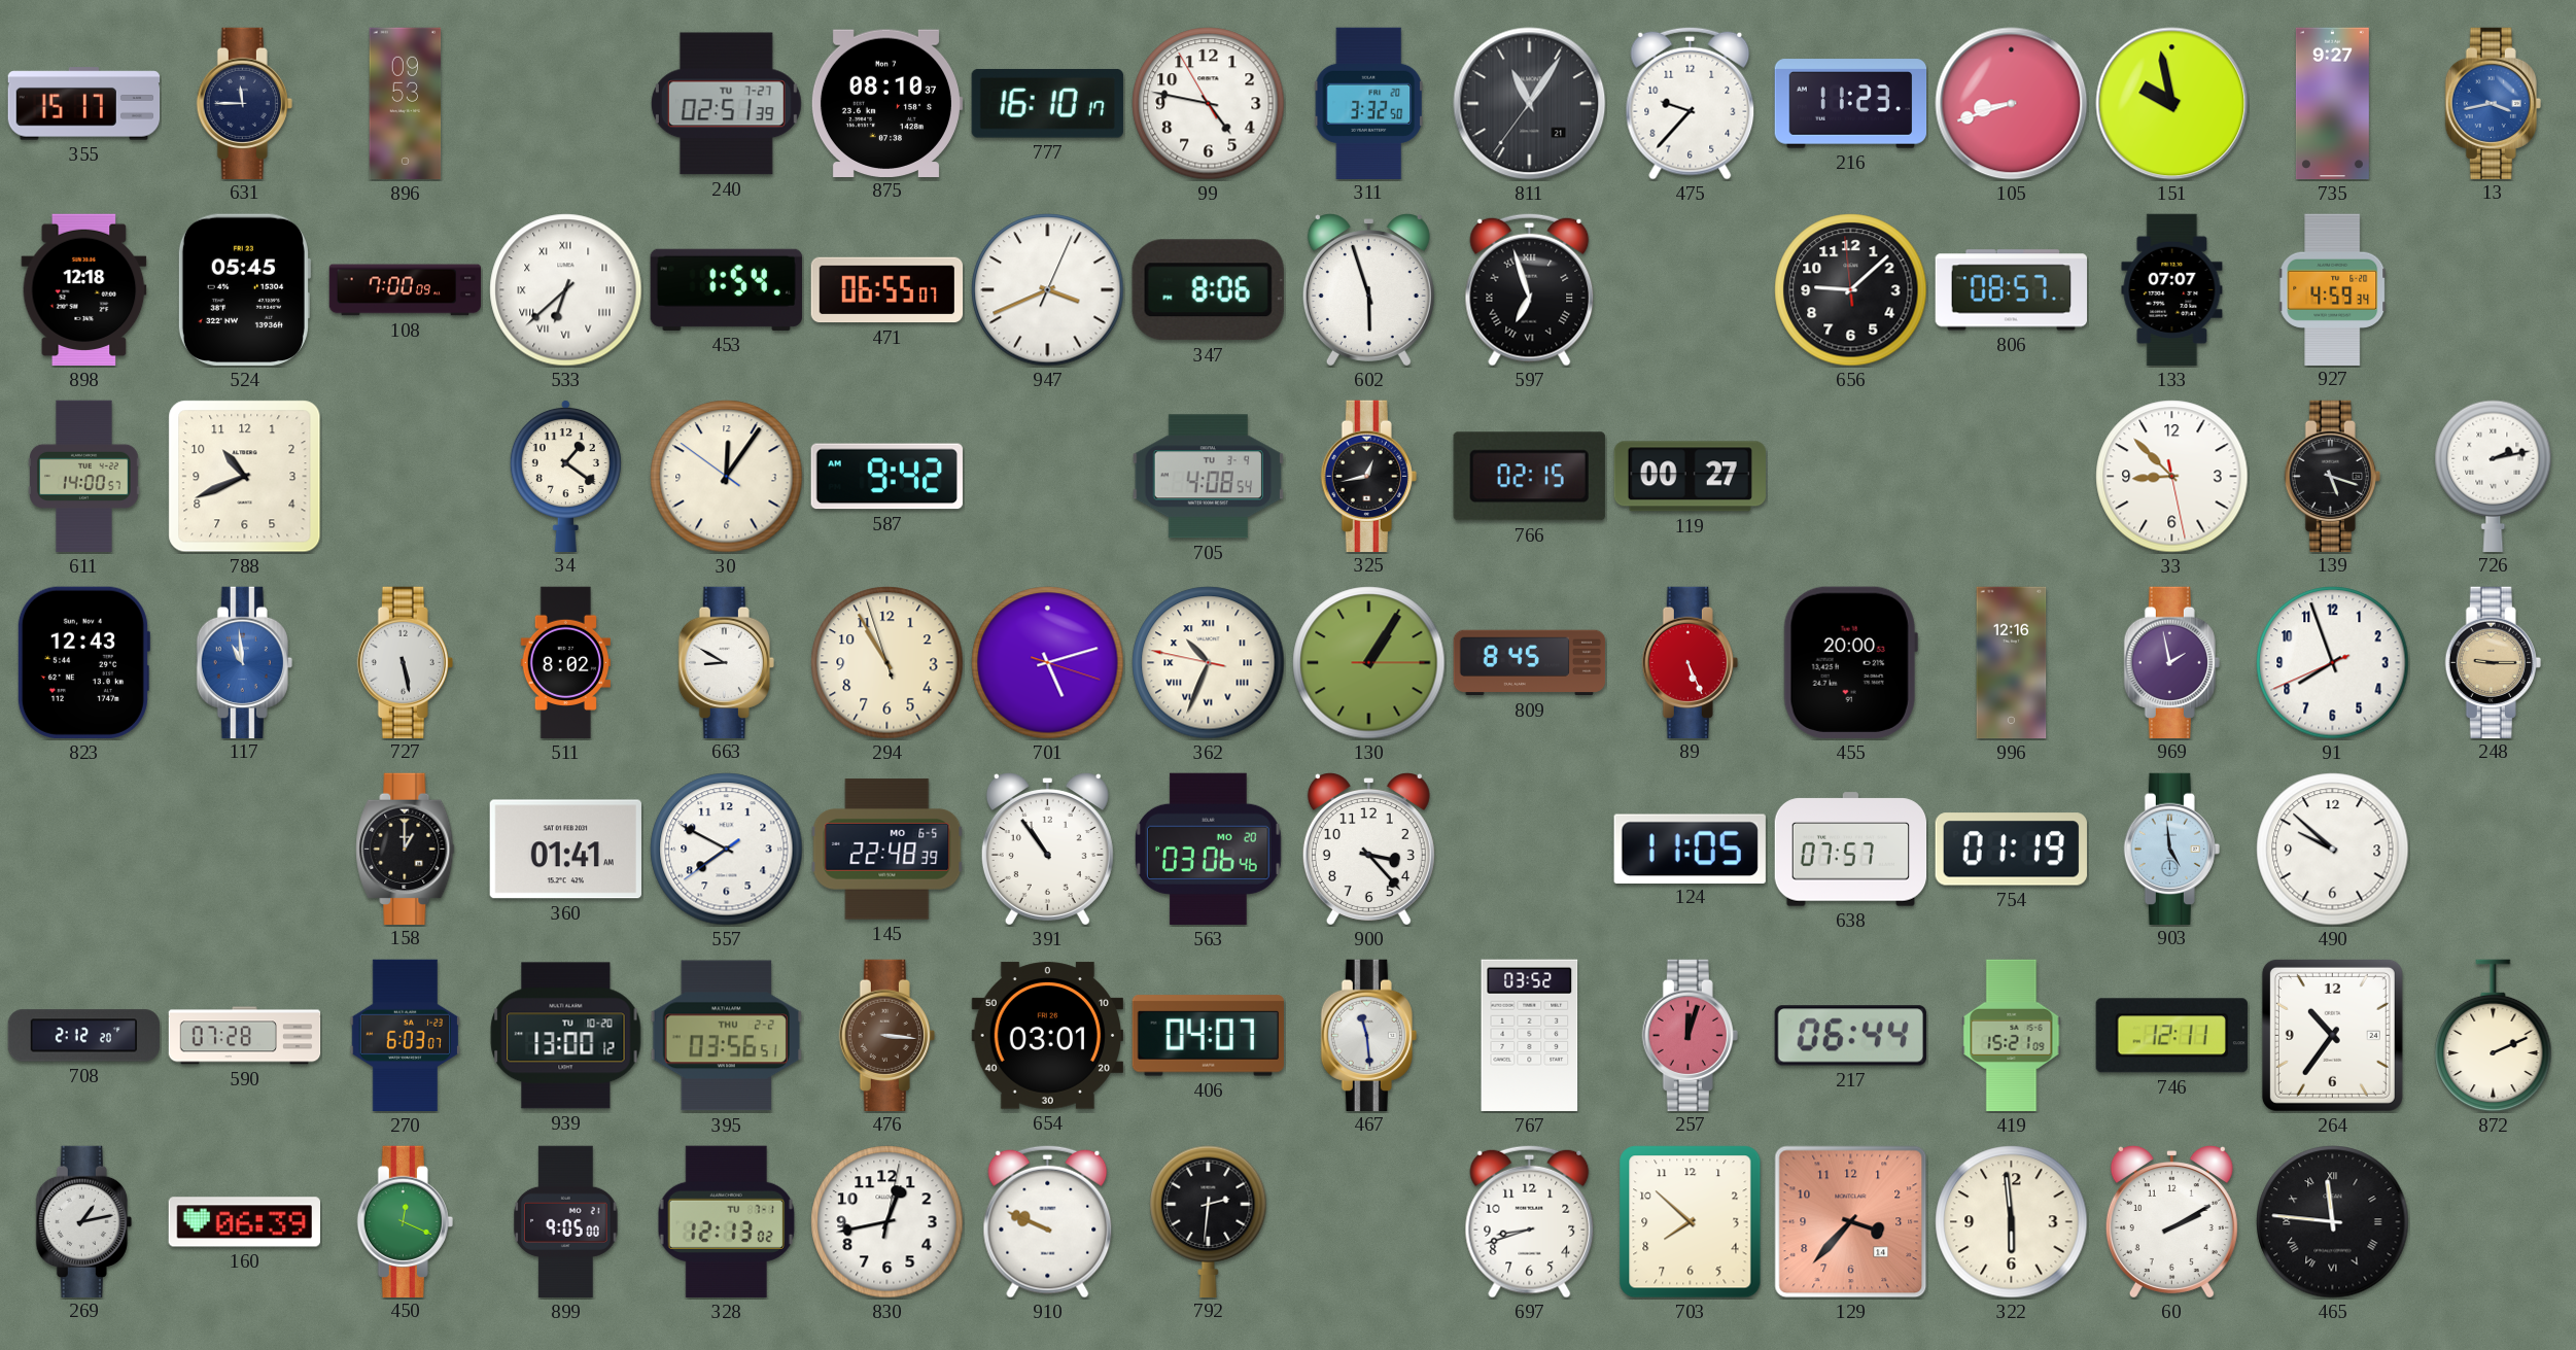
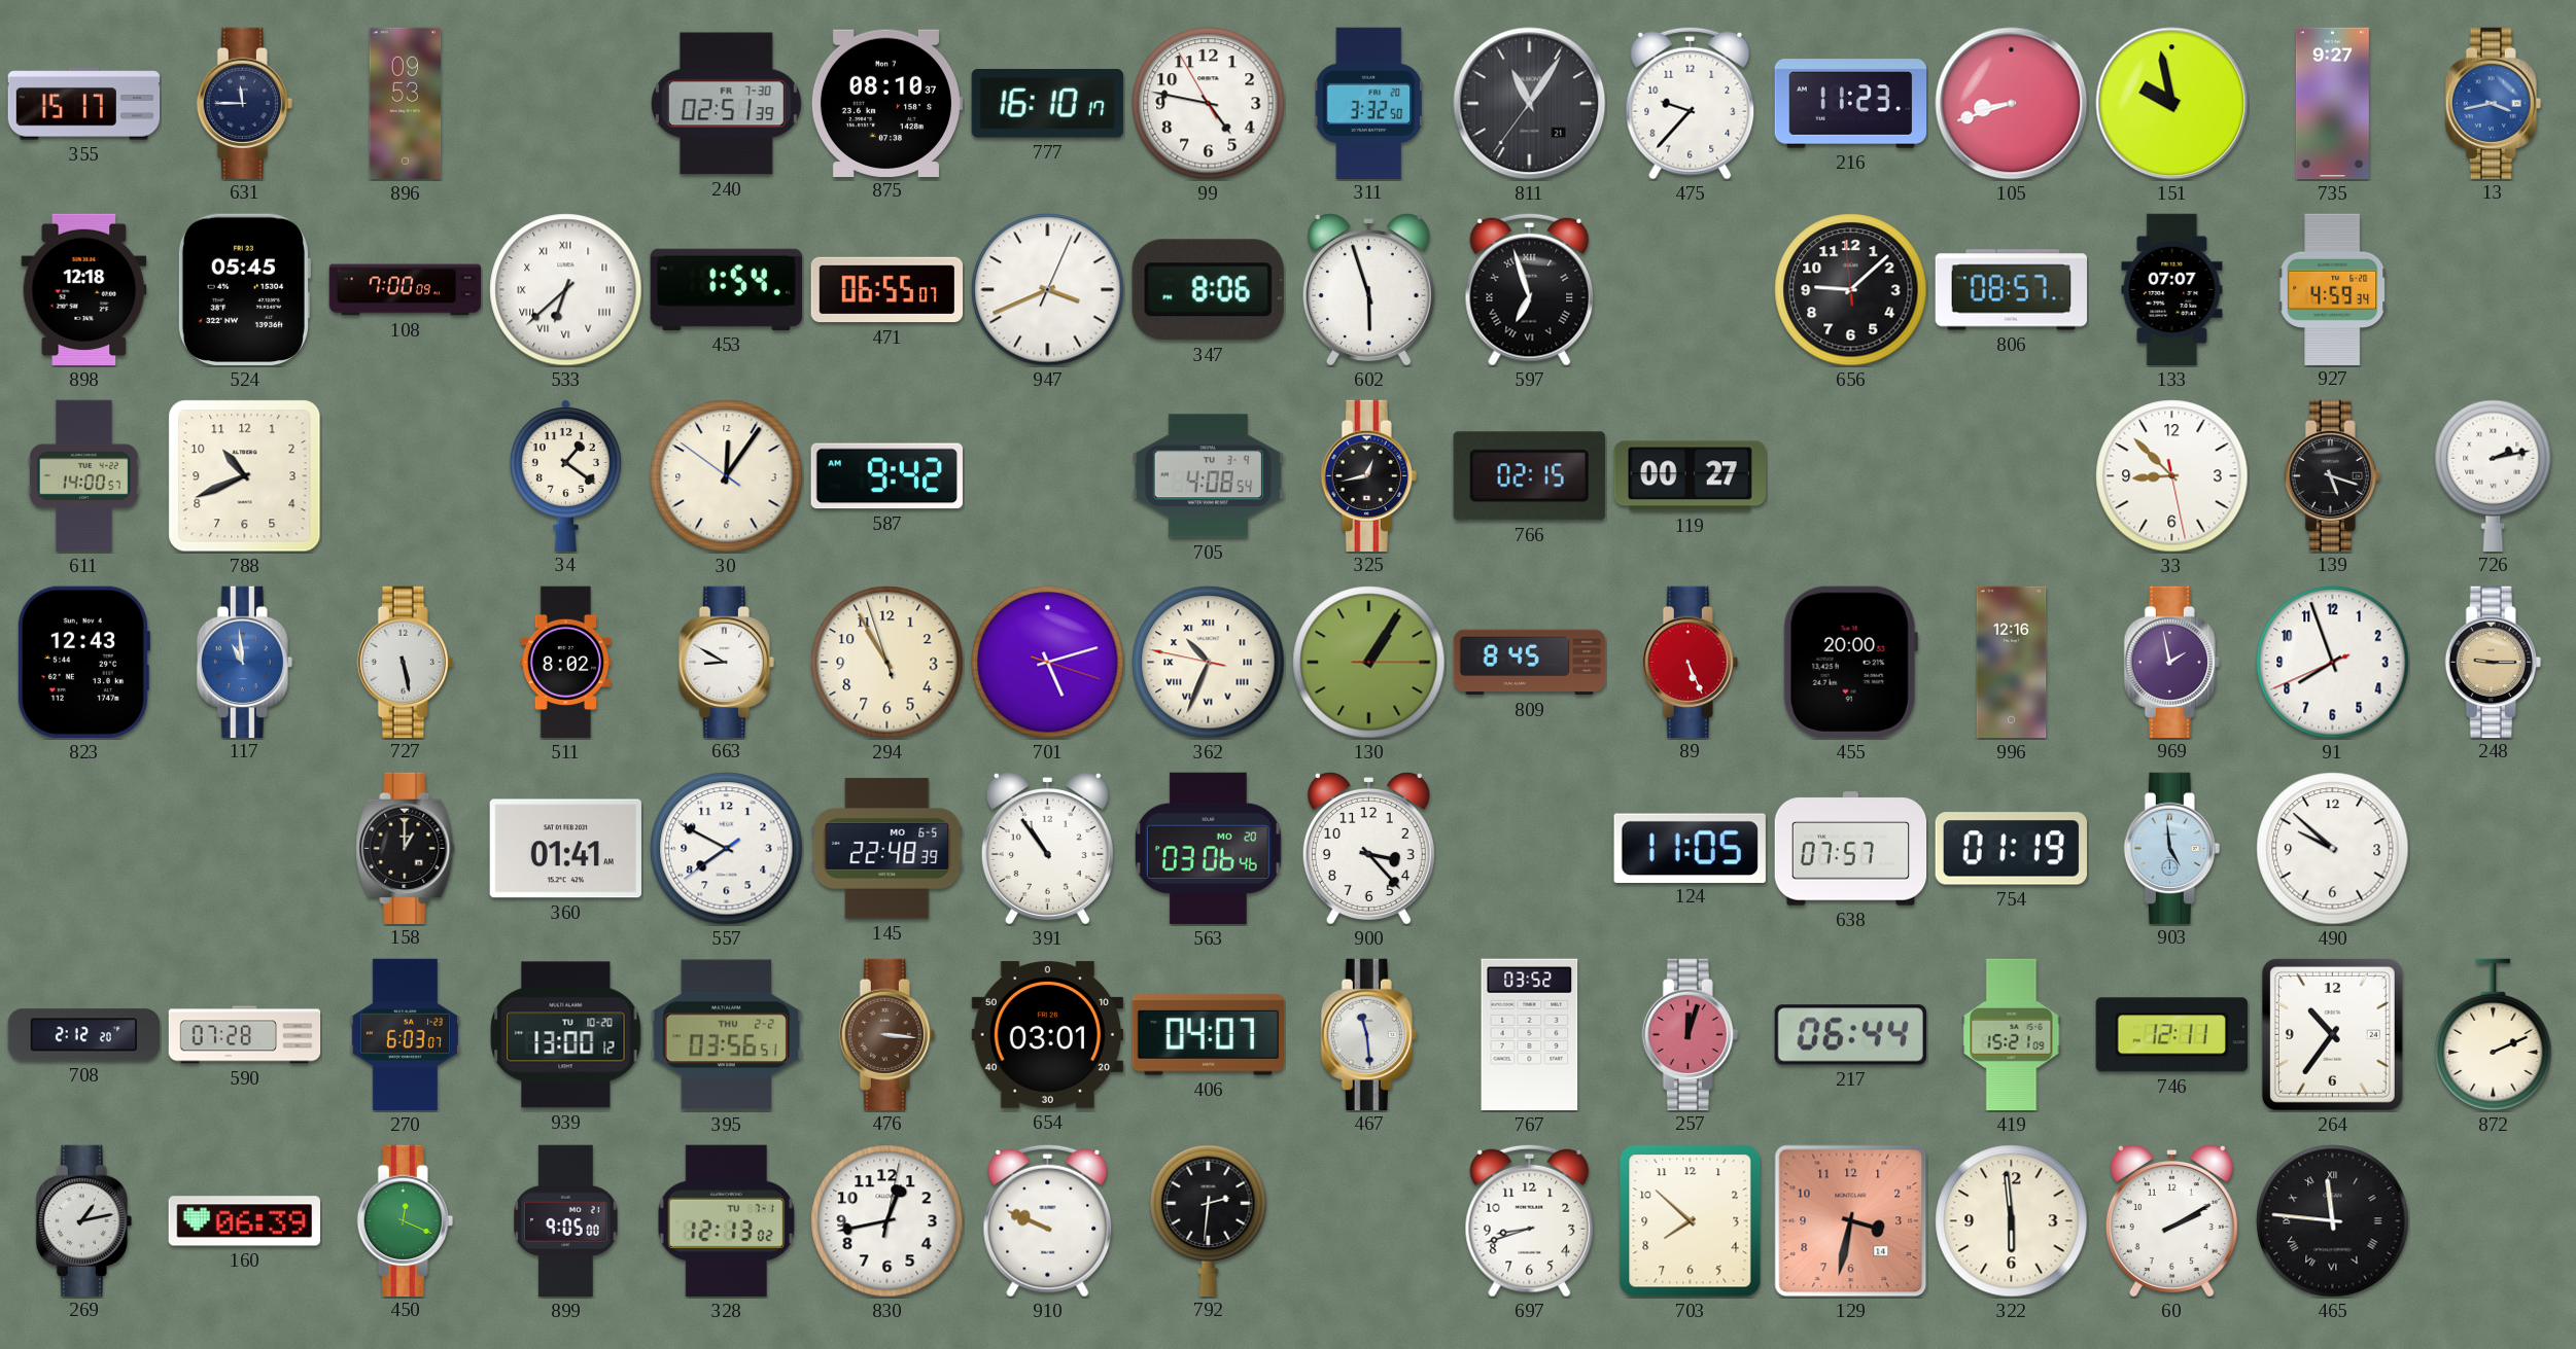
240 date: TU 7-27 -> FR 7-30
129: 3:37 -> 3:32
